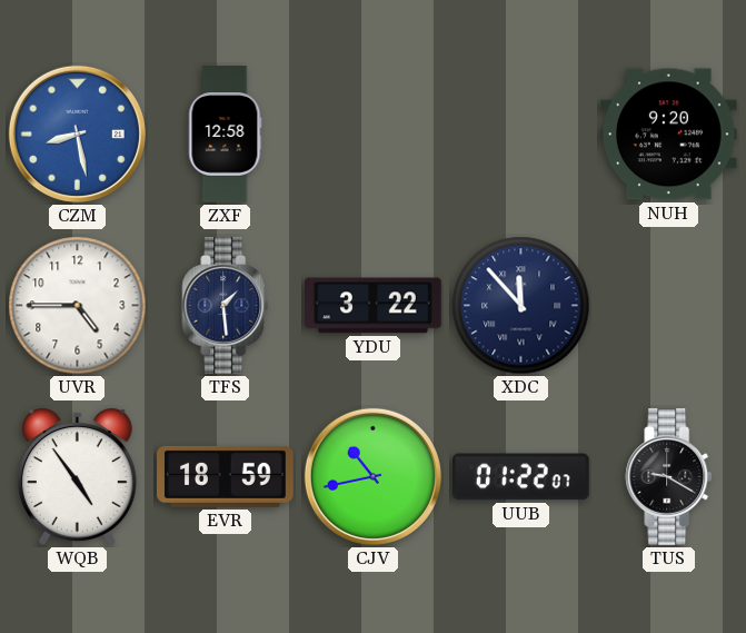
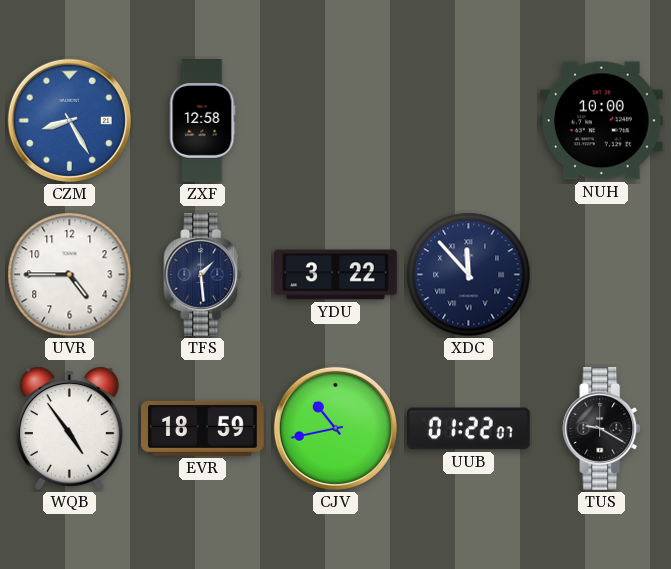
CZM: 8:28 -> 8:25
NUH: 9:20 -> 10:00
